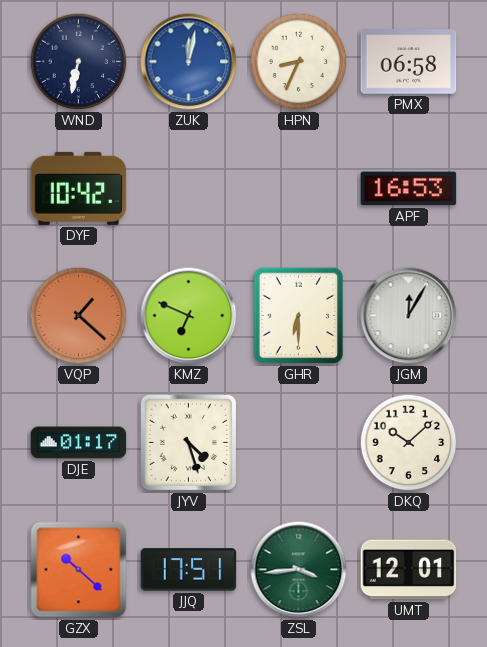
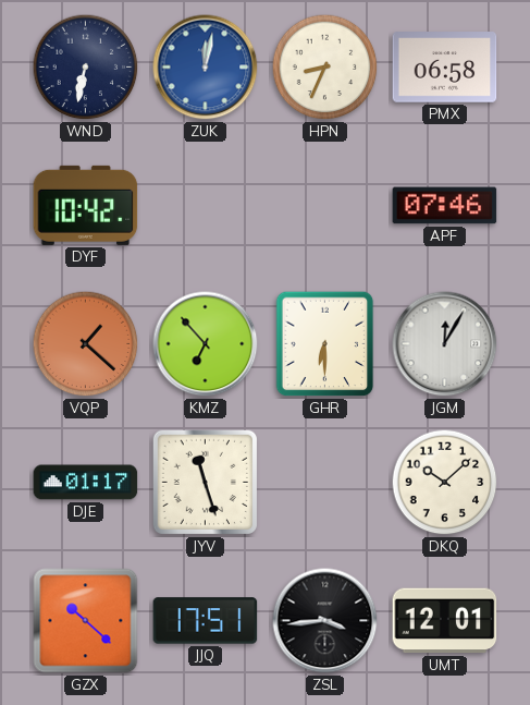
APF: 16:53 -> 07:46
KMZ: 6:49 -> 6:53
JYV: 4:27 -> 11:27
ZSL dial: green -> black
